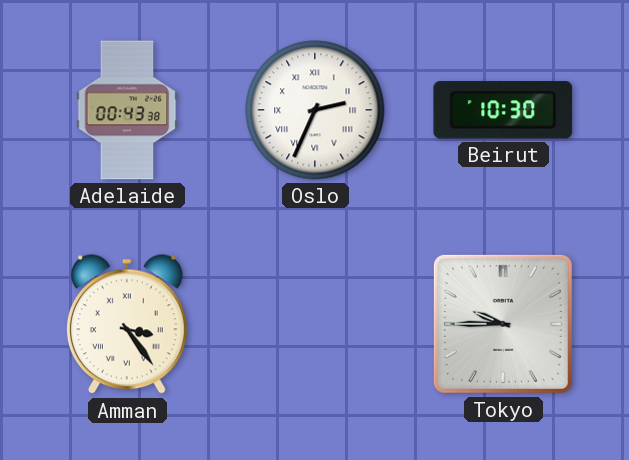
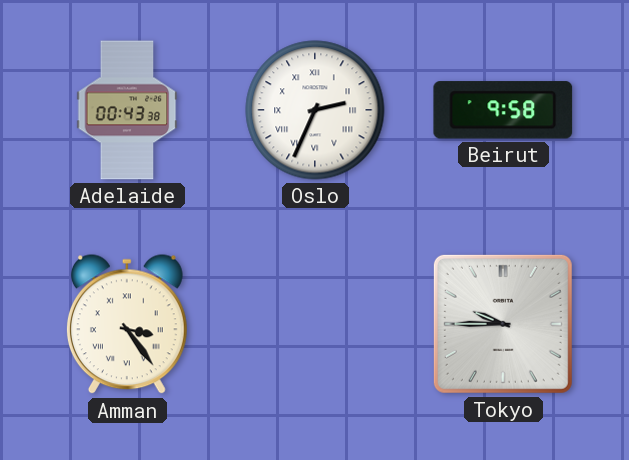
Beirut: 10:30 -> 9:58
